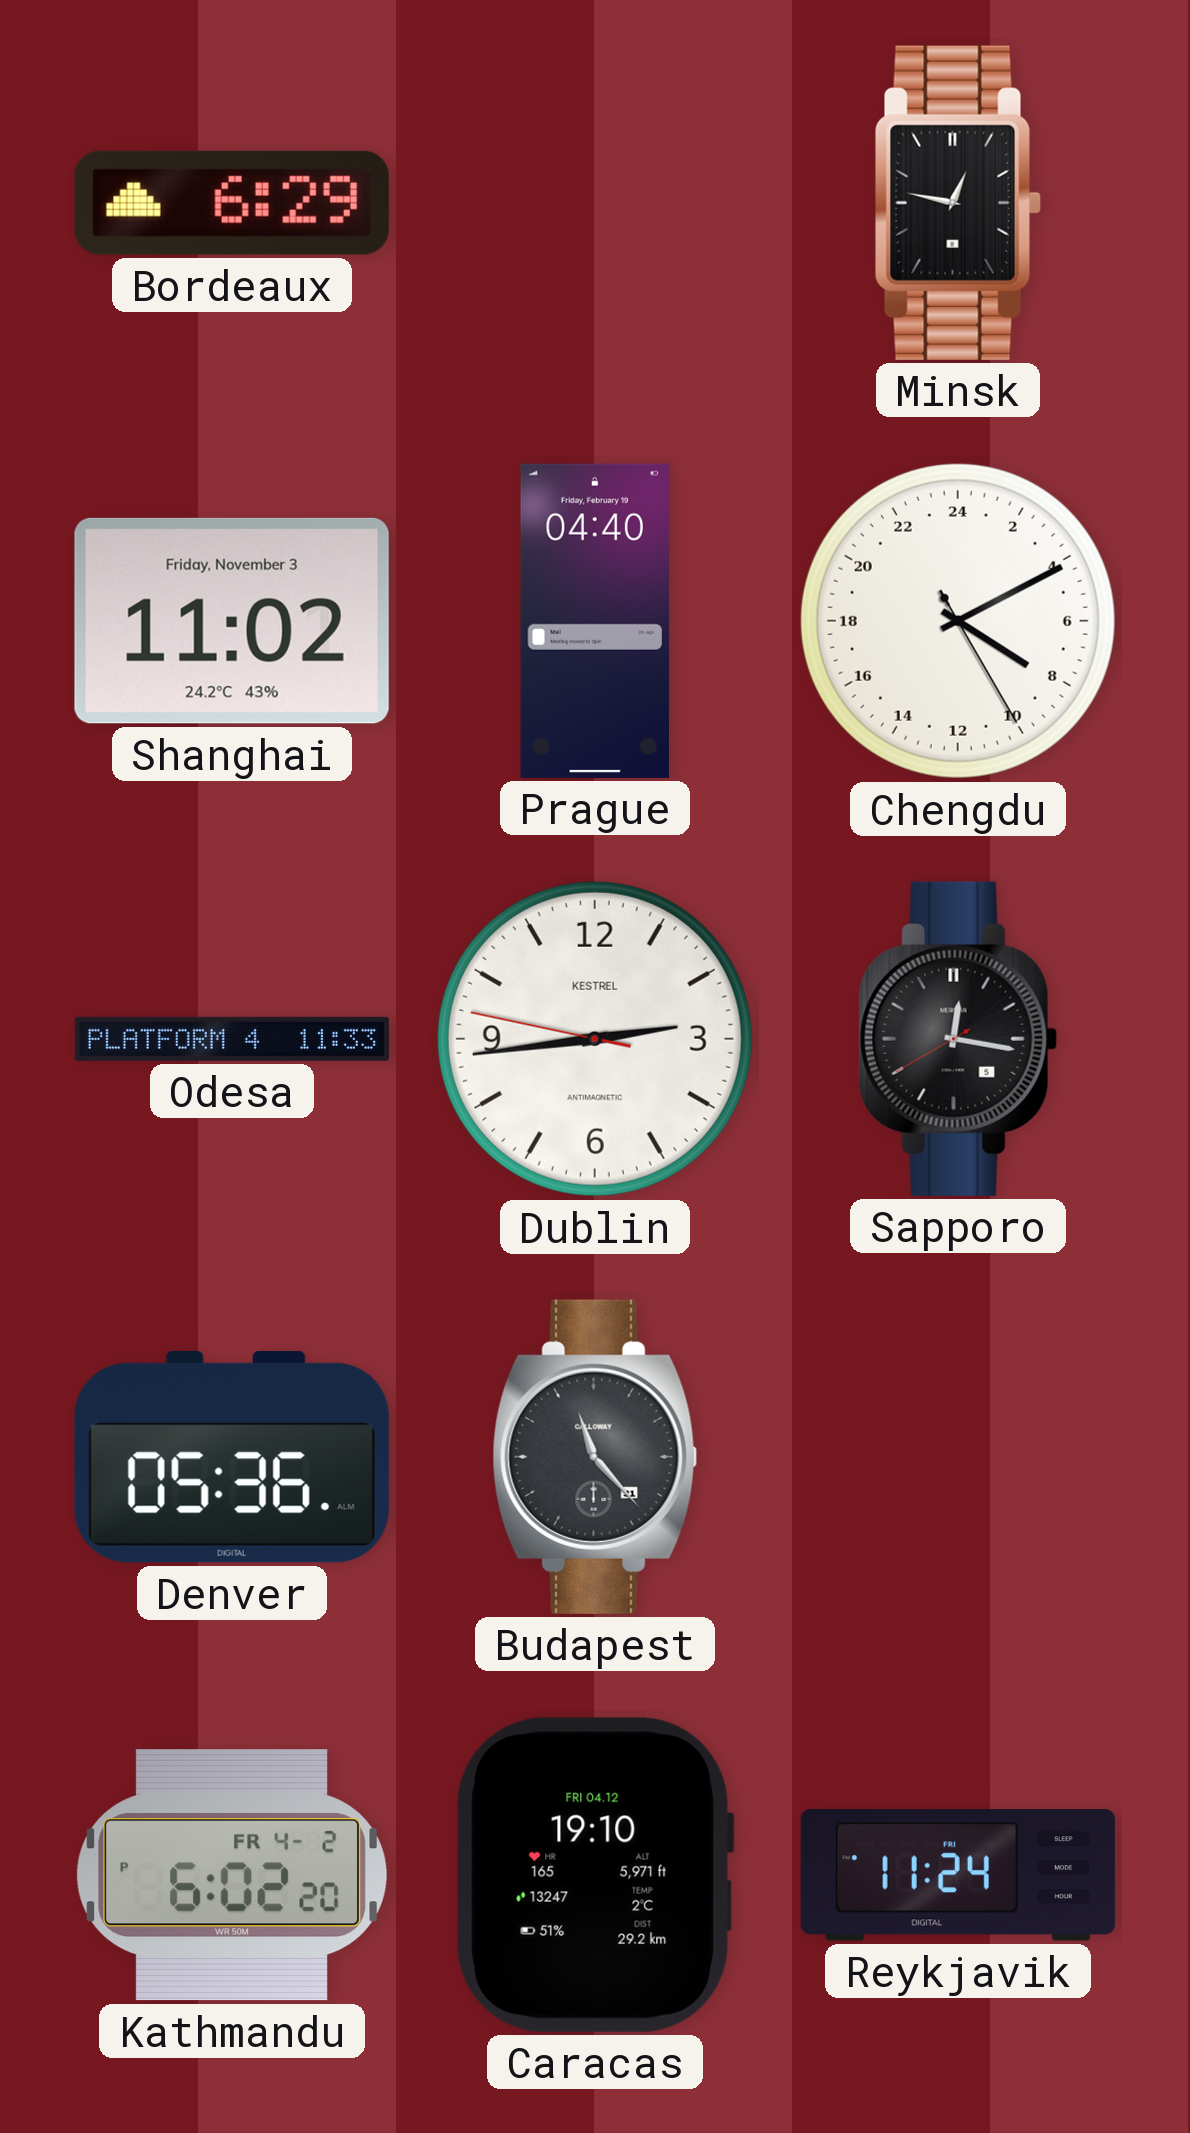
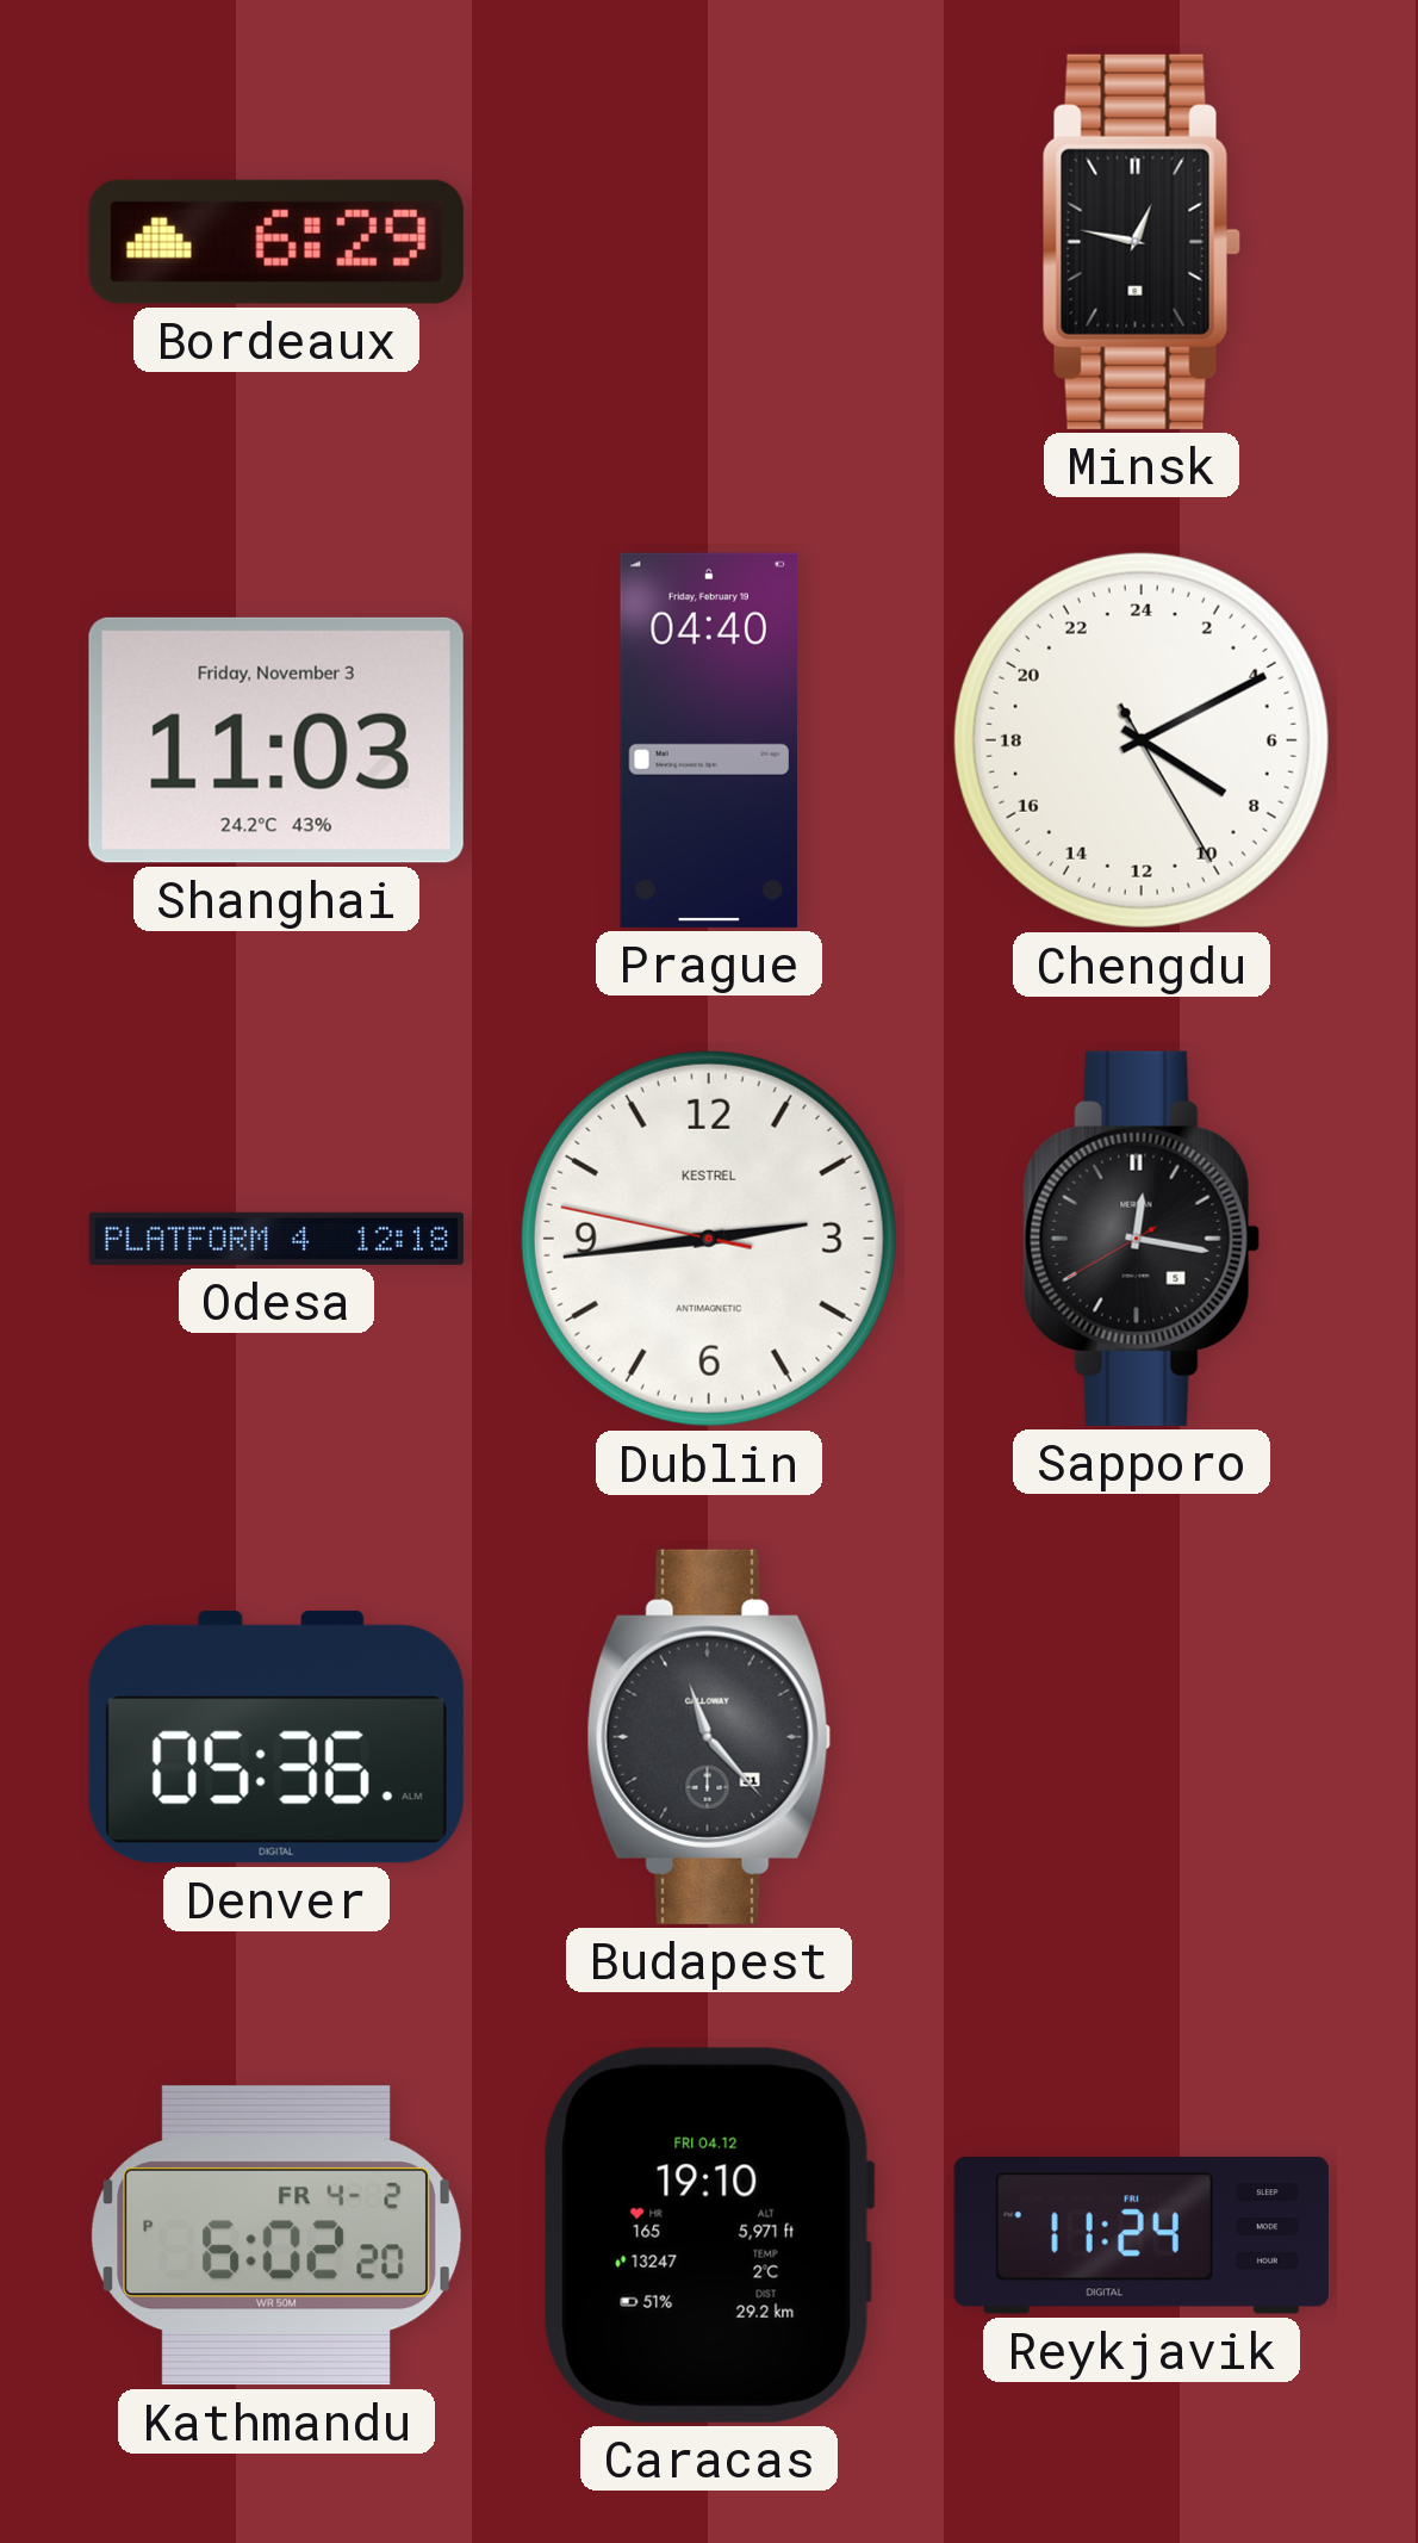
Shanghai: 11:02 -> 11:03
Odesa: 11:33 -> 12:18
